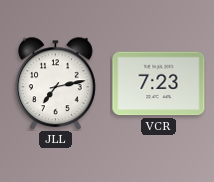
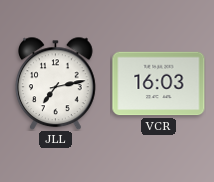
VCR: 7:23 -> 16:03
